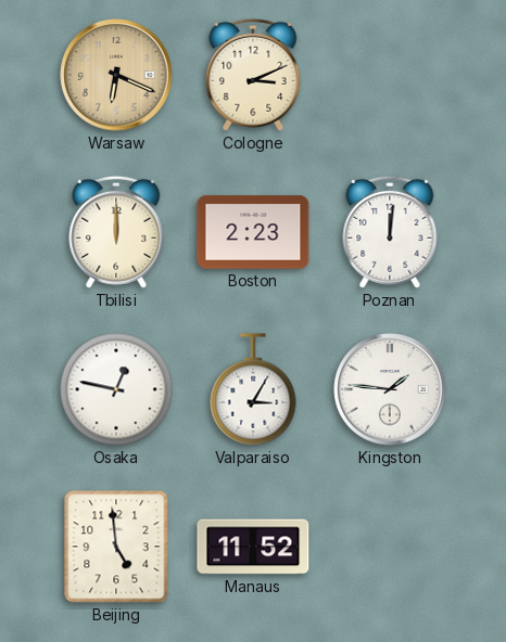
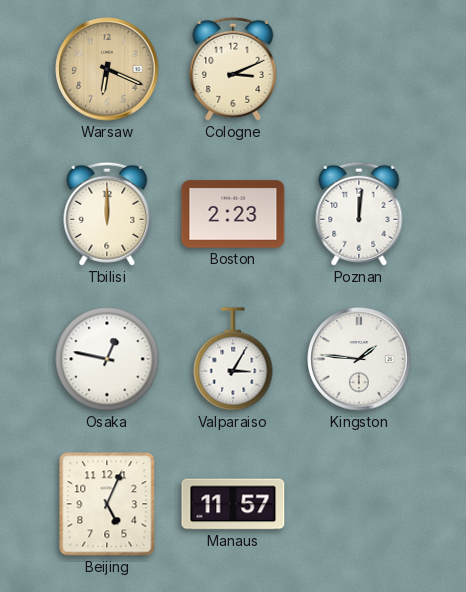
Beijing: 4:59 -> 5:04
Manaus: 11:52 -> 11:57
